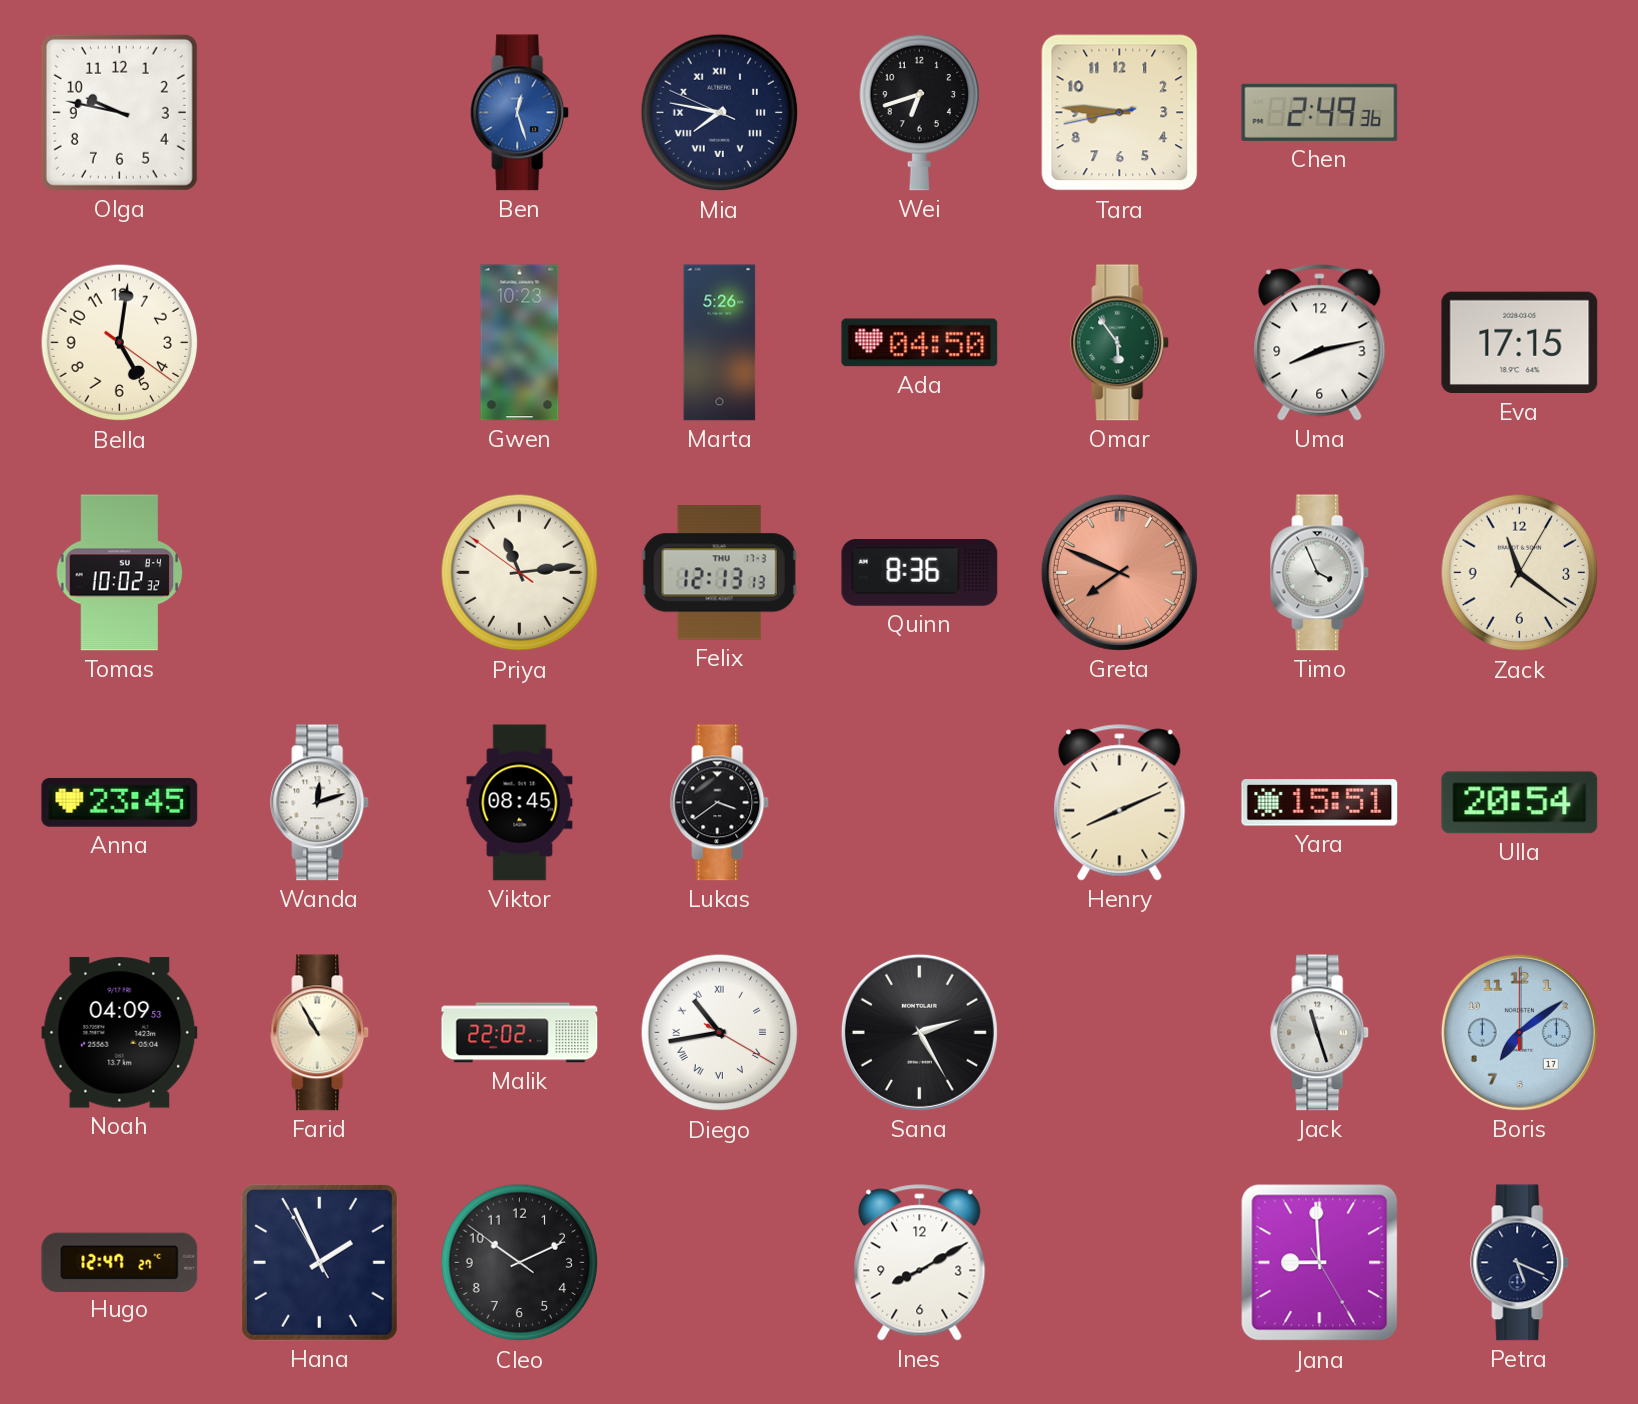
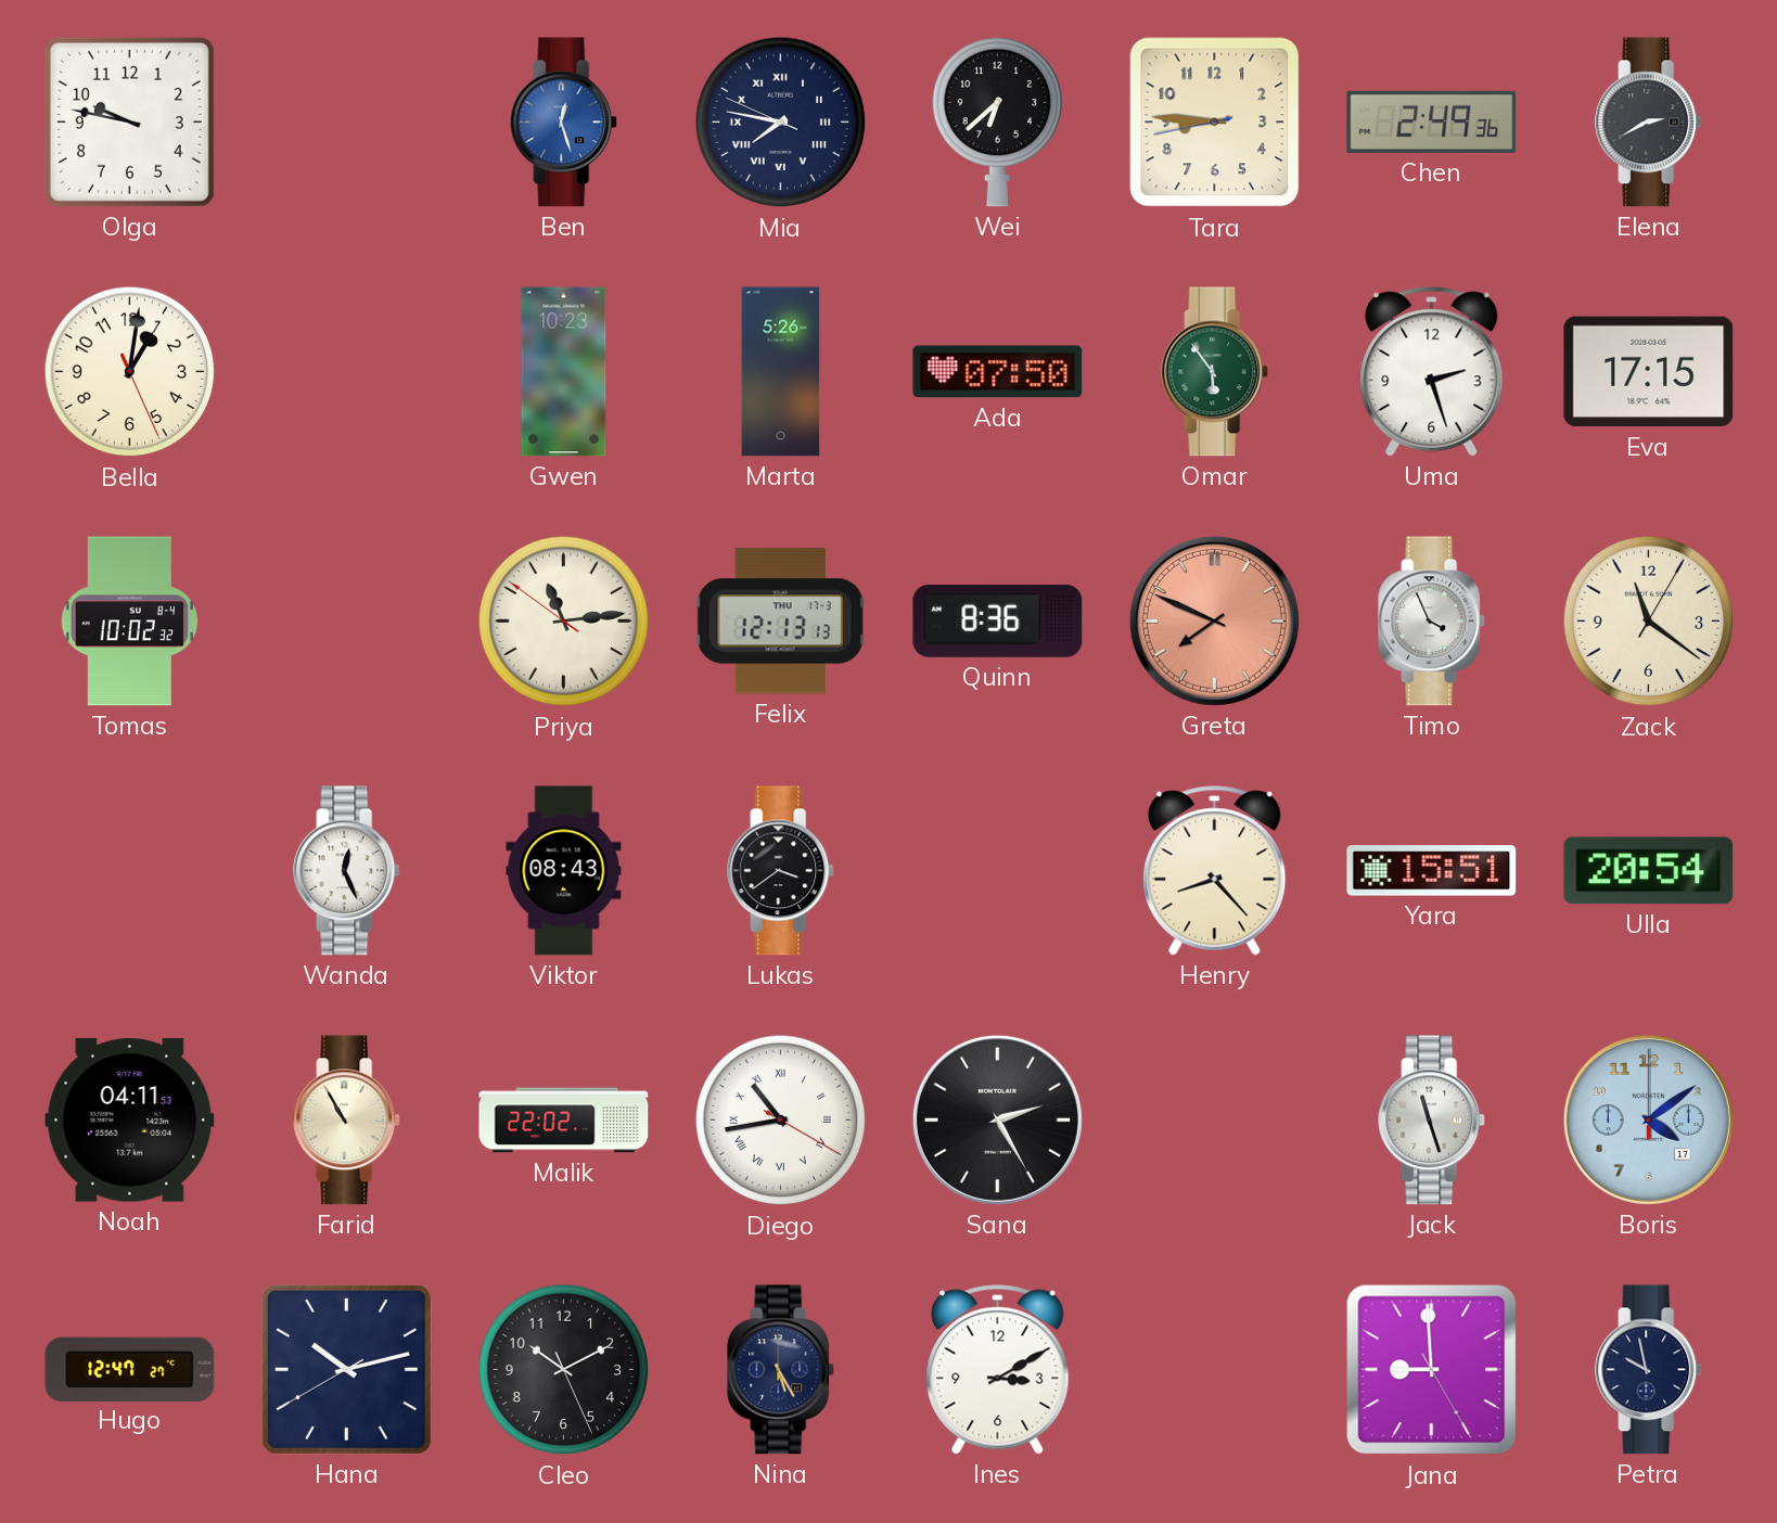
Wei: 6:42 -> 6:38
Elena: none -> 2:40
Bella: 5:01 -> 1:01
Ada: 04:50 -> 07:50
Uma: 8:13 -> 2:27
Anna: 23:45 -> none
Wanda: 12:12 -> 12:26
Viktor: 08:45 -> 08:43
Henry: 8:11 -> 8:23
Noah: 04:09 -> 04:11
Boris: 7:09 -> 4:09
Hana: 1:55 -> 10:12
Cleo: 10:10:51 -> 10:10:26
Nina: none -> 5:25
Ines: 8:10 -> 3:10
Petra: 5:19 -> 9:58
